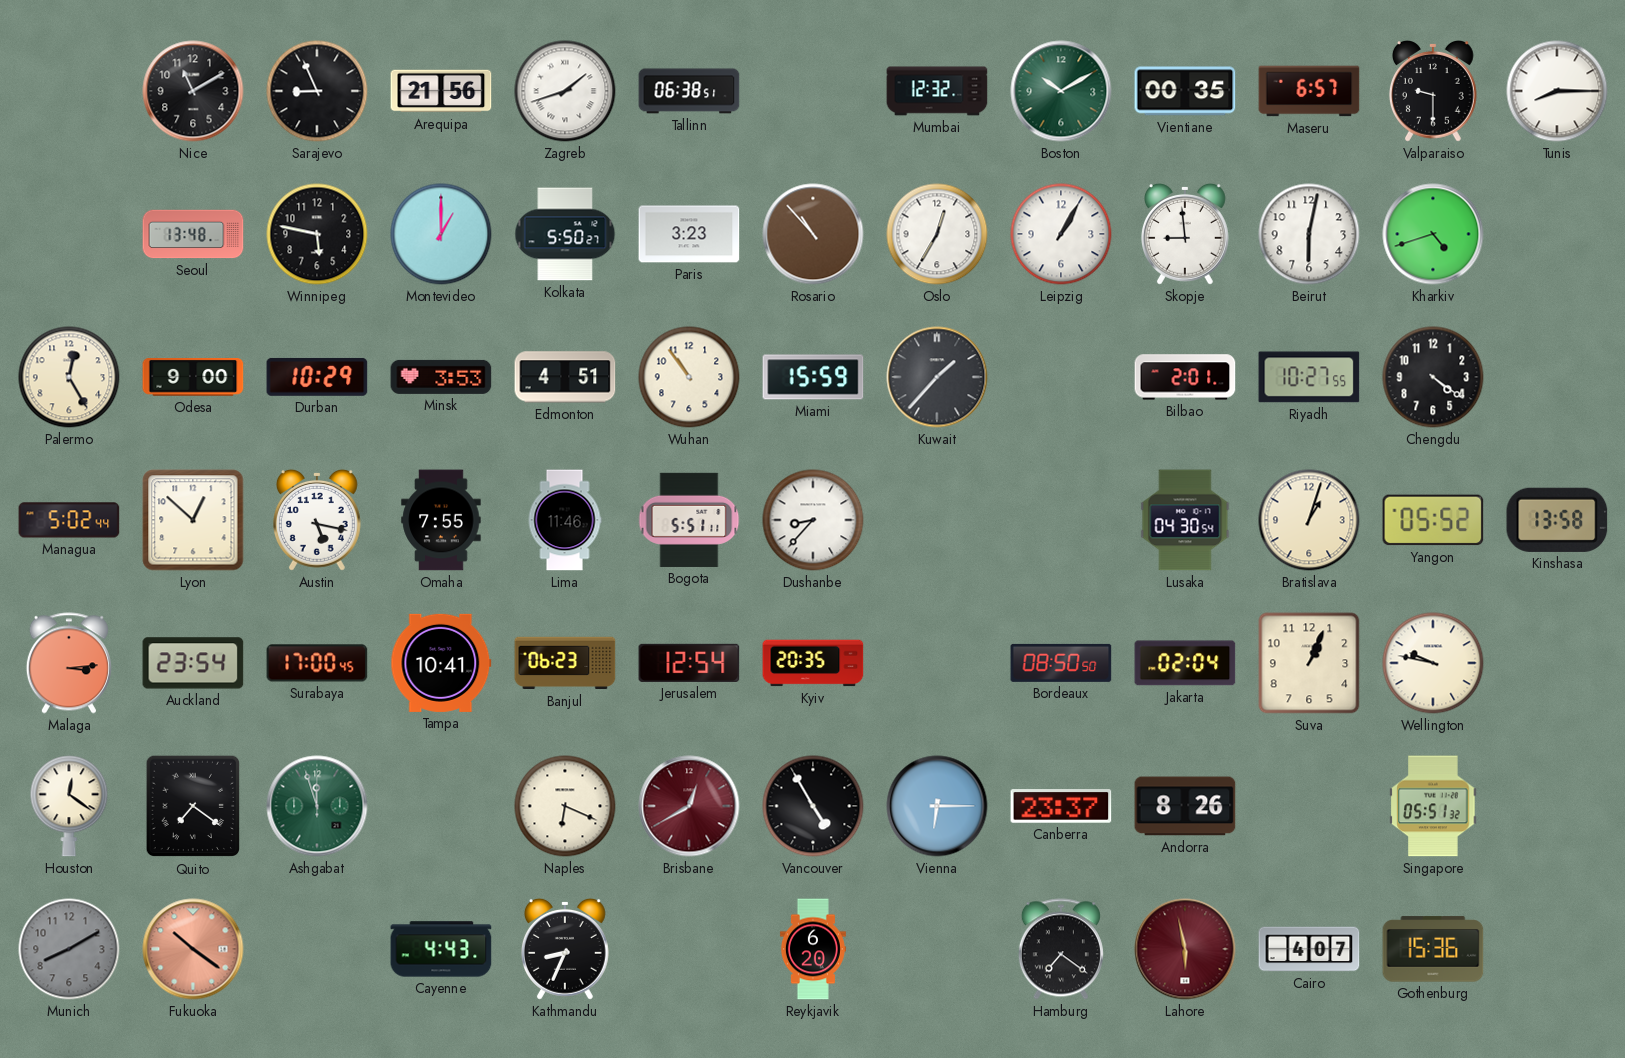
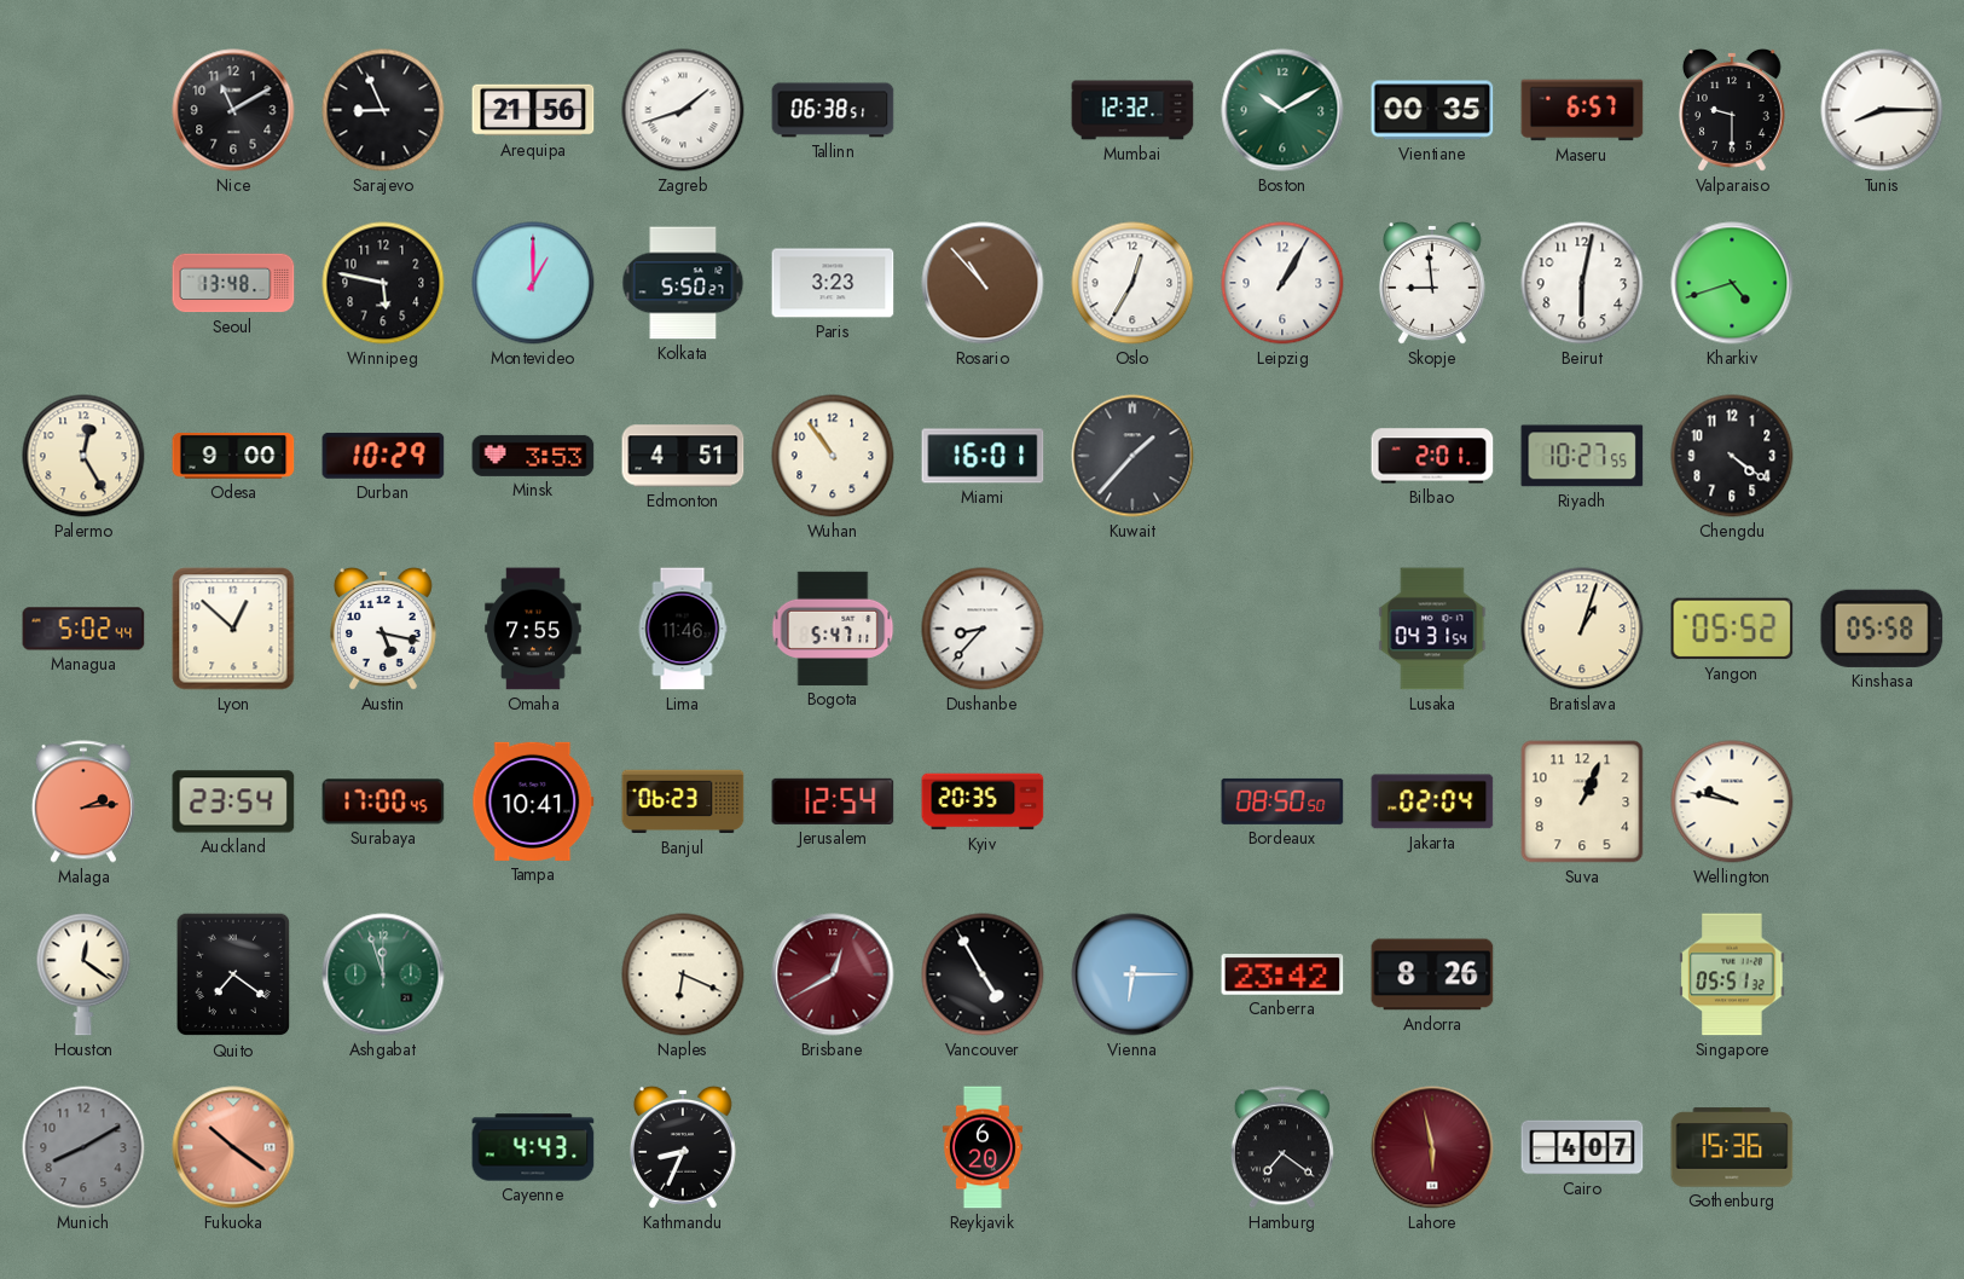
Miami: 15:59 -> 16:01
Bogota: 5:51 -> 5:47
Lusaka: 04:30 -> 04:31
Kinshasa: 13:58 -> 05:58
Malaga: 3:14 -> 2:14
Canberra: 23:37 -> 23:42
